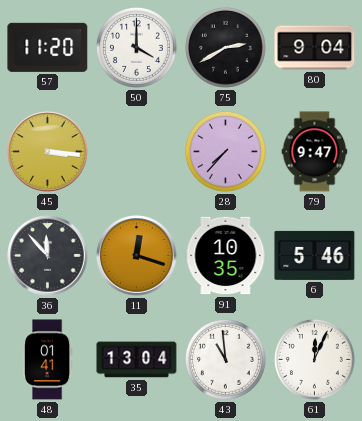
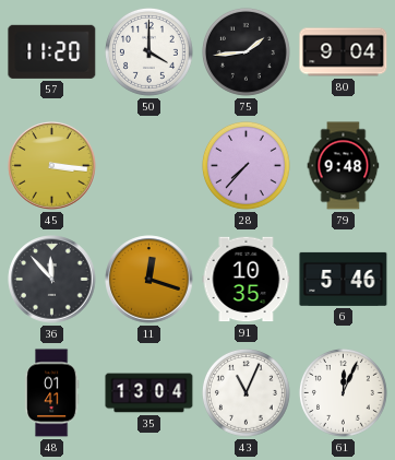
75: 2:40 -> 1:44
79: 9:47 -> 9:48
43: 10:59 -> 11:04
